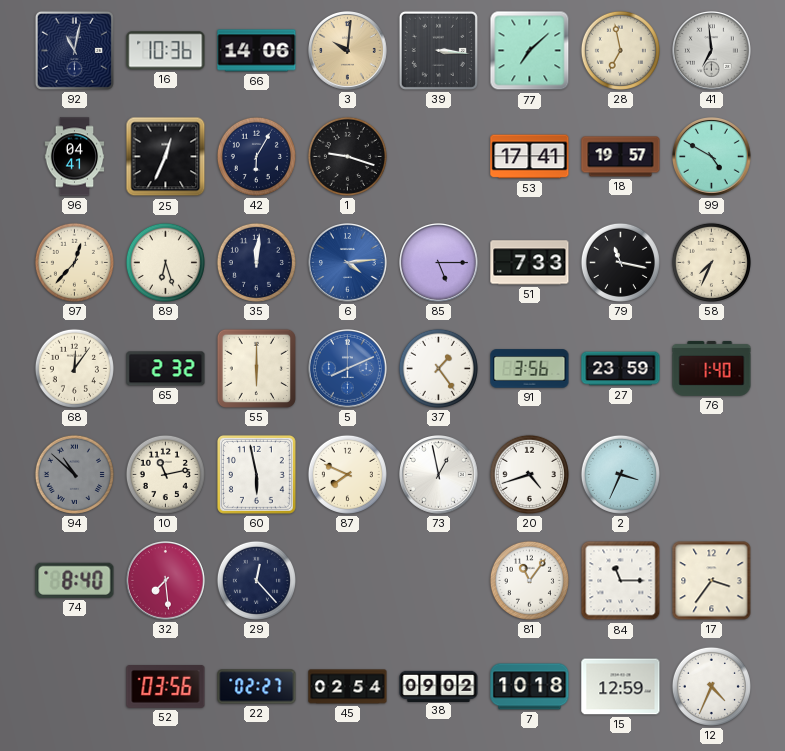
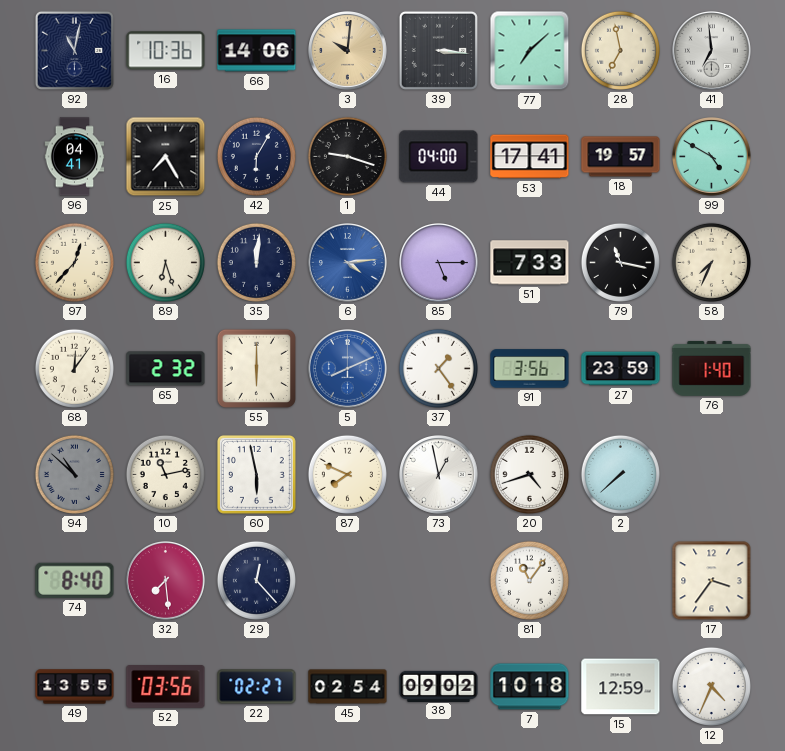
25: 12:34 -> 7:25
44: none -> 04:00
2: 3:34 -> 7:38
84: 11:15 -> none
49: none -> 13:55
